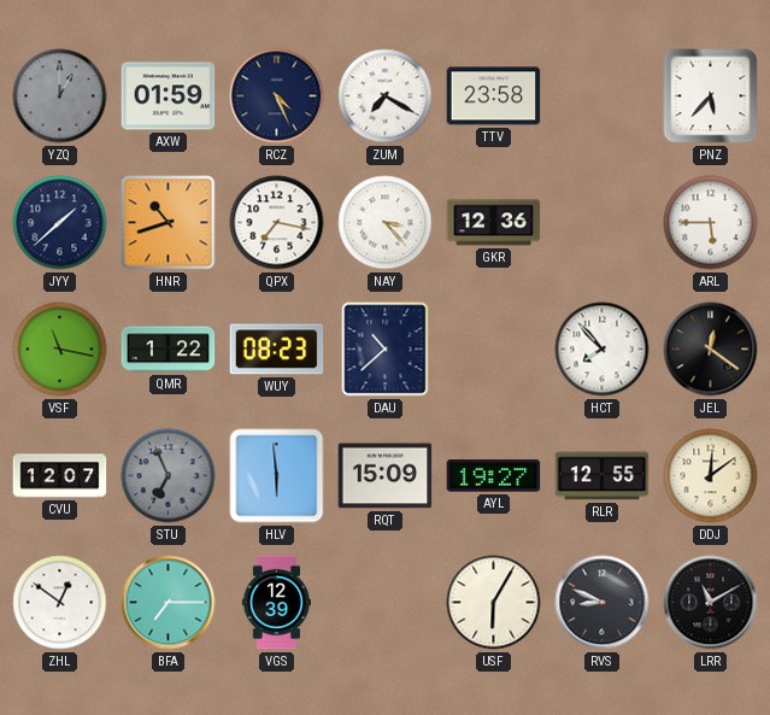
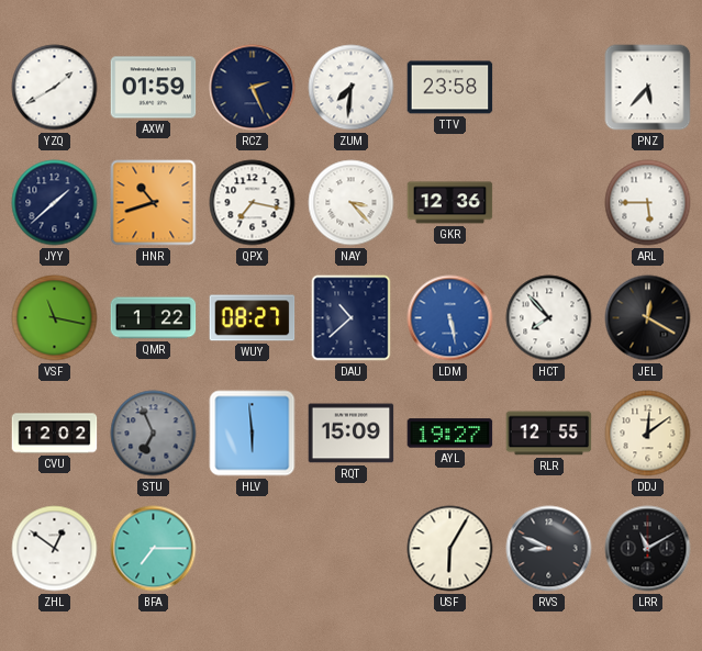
YZQ: 1:00 -> 1:40
YZQ dial: grey -> white
RCZ: 4:26 -> 2:26
ZUM: 7:20 -> 7:31
WUY: 08:23 -> 08:27
LDM: none -> 5:28
JEL: 12:21 -> 12:20
CVU: 12:07 -> 12:02
VGS: 12:39 -> none
